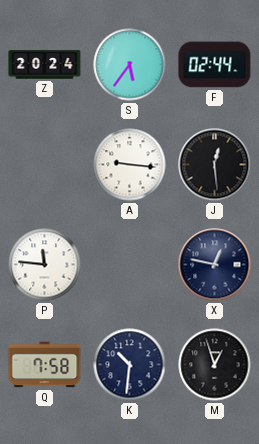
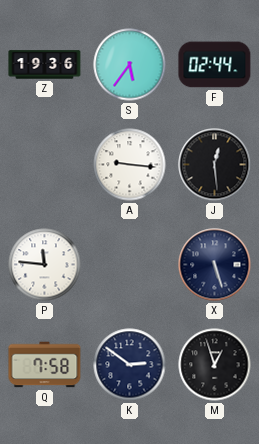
Z: 20:24 -> 19:36
X: 12:47 -> 5:27
K: 10:31 -> 2:51
